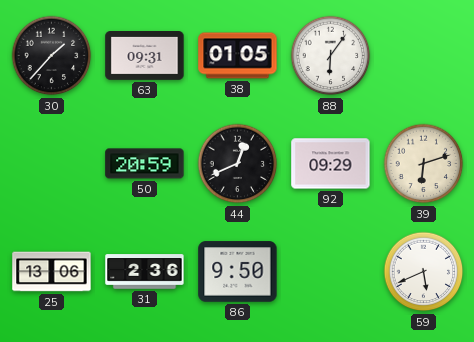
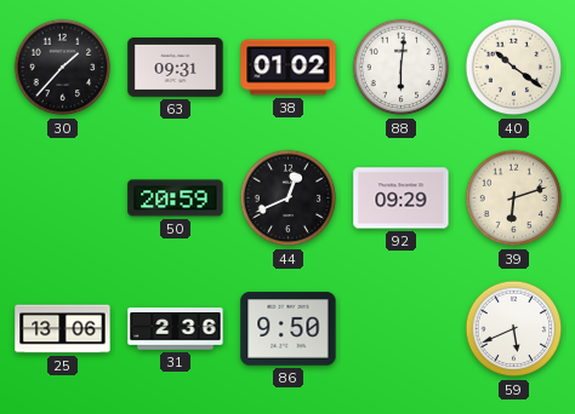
38: 01:05 -> 01:02
88: 6:06 -> 6:01
40: none -> 10:21
